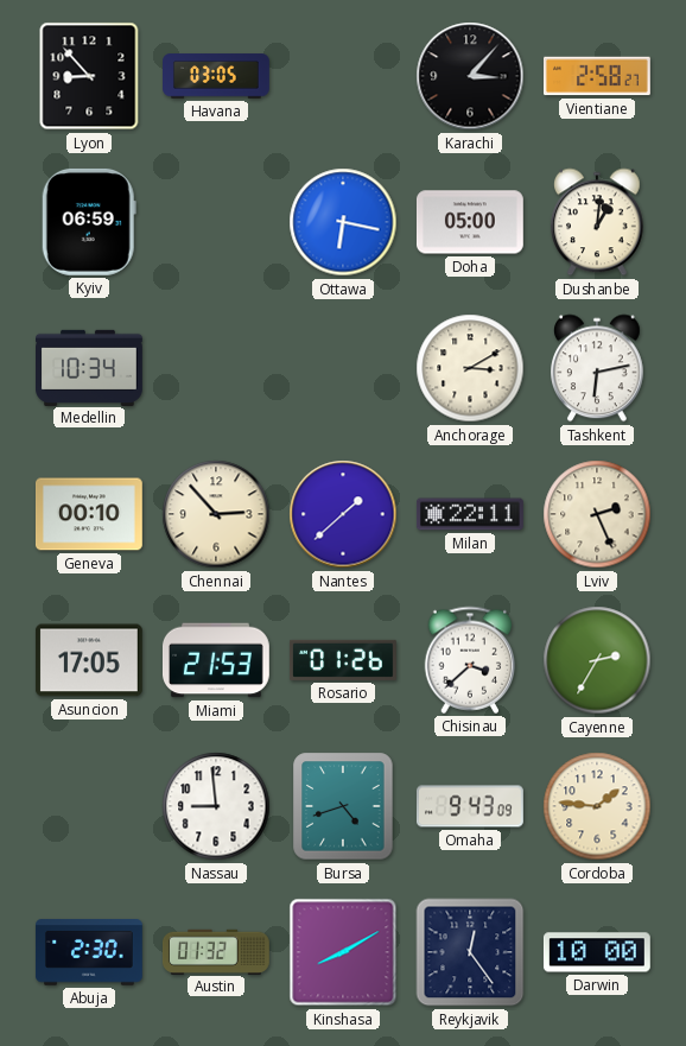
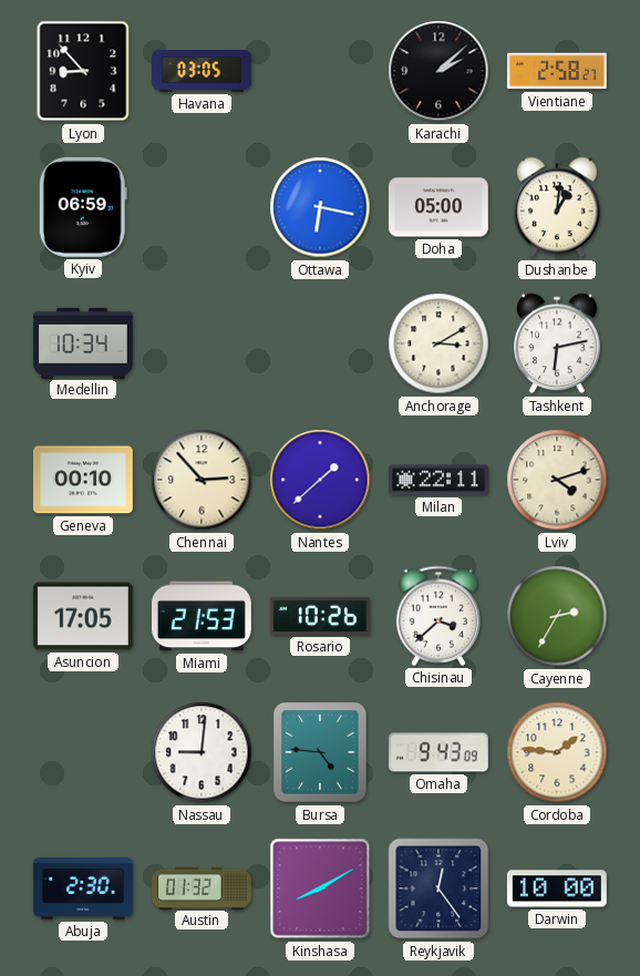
Karachi: 3:07 -> 2:08
Lviv: 2:26 -> 4:12
Rosario: 01:26 -> 10:26
Nassau: 8:59 -> 9:01
Bursa: 4:42 -> 4:46
